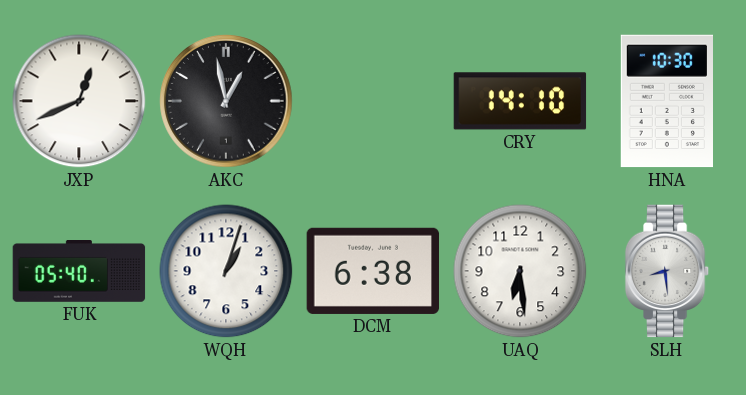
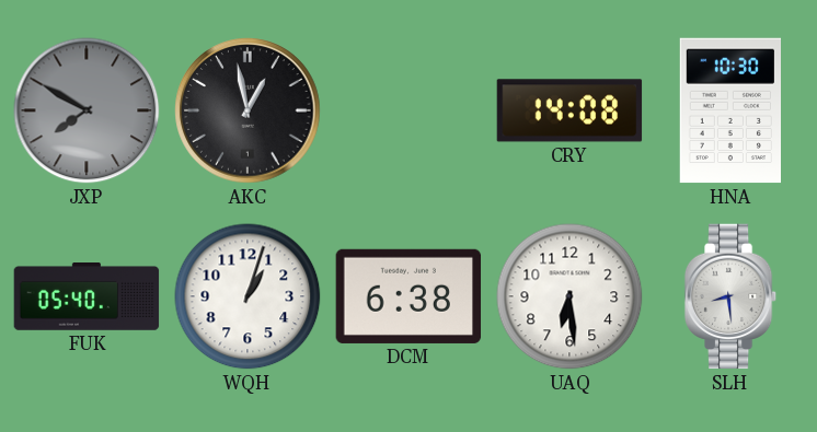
JXP: 12:41 -> 7:50
JXP dial: white -> grey
CRY: 14:10 -> 14:08
